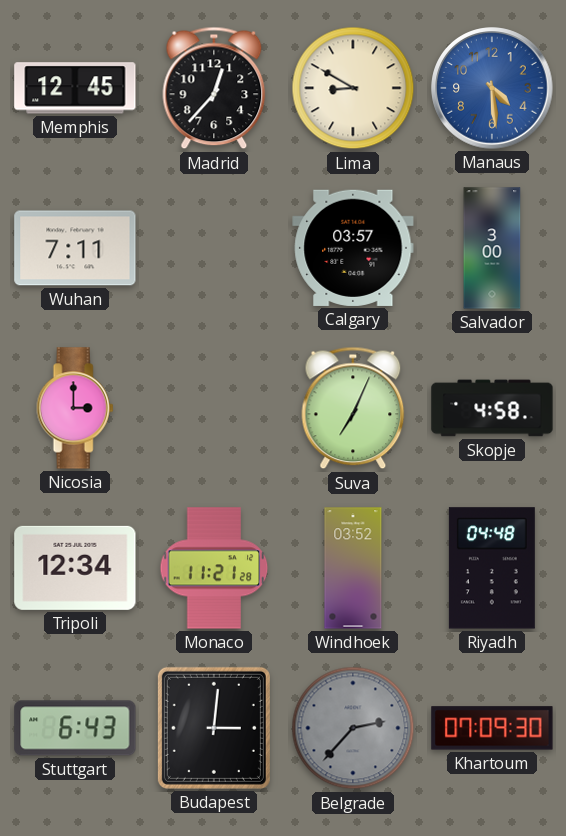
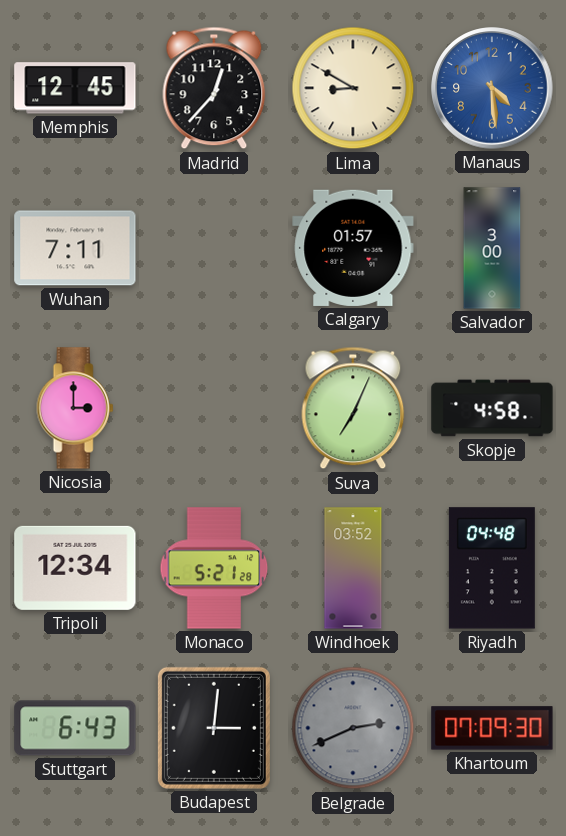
Calgary: 03:57 -> 01:57
Monaco: 11:21 -> 5:21
Belgrade: 2:37 -> 2:41
